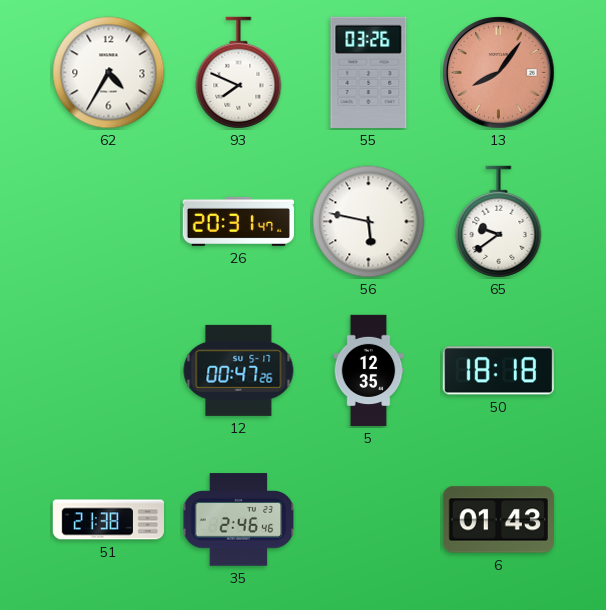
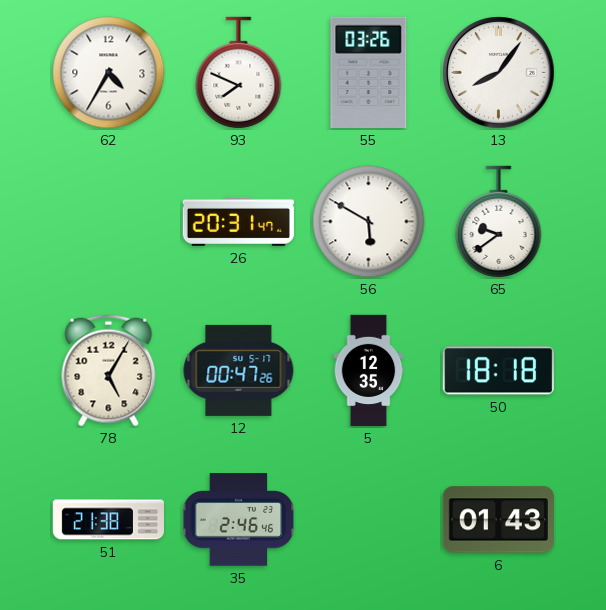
13 dial: salmon -> white
56: 5:47 -> 5:50
78: none -> 5:05
